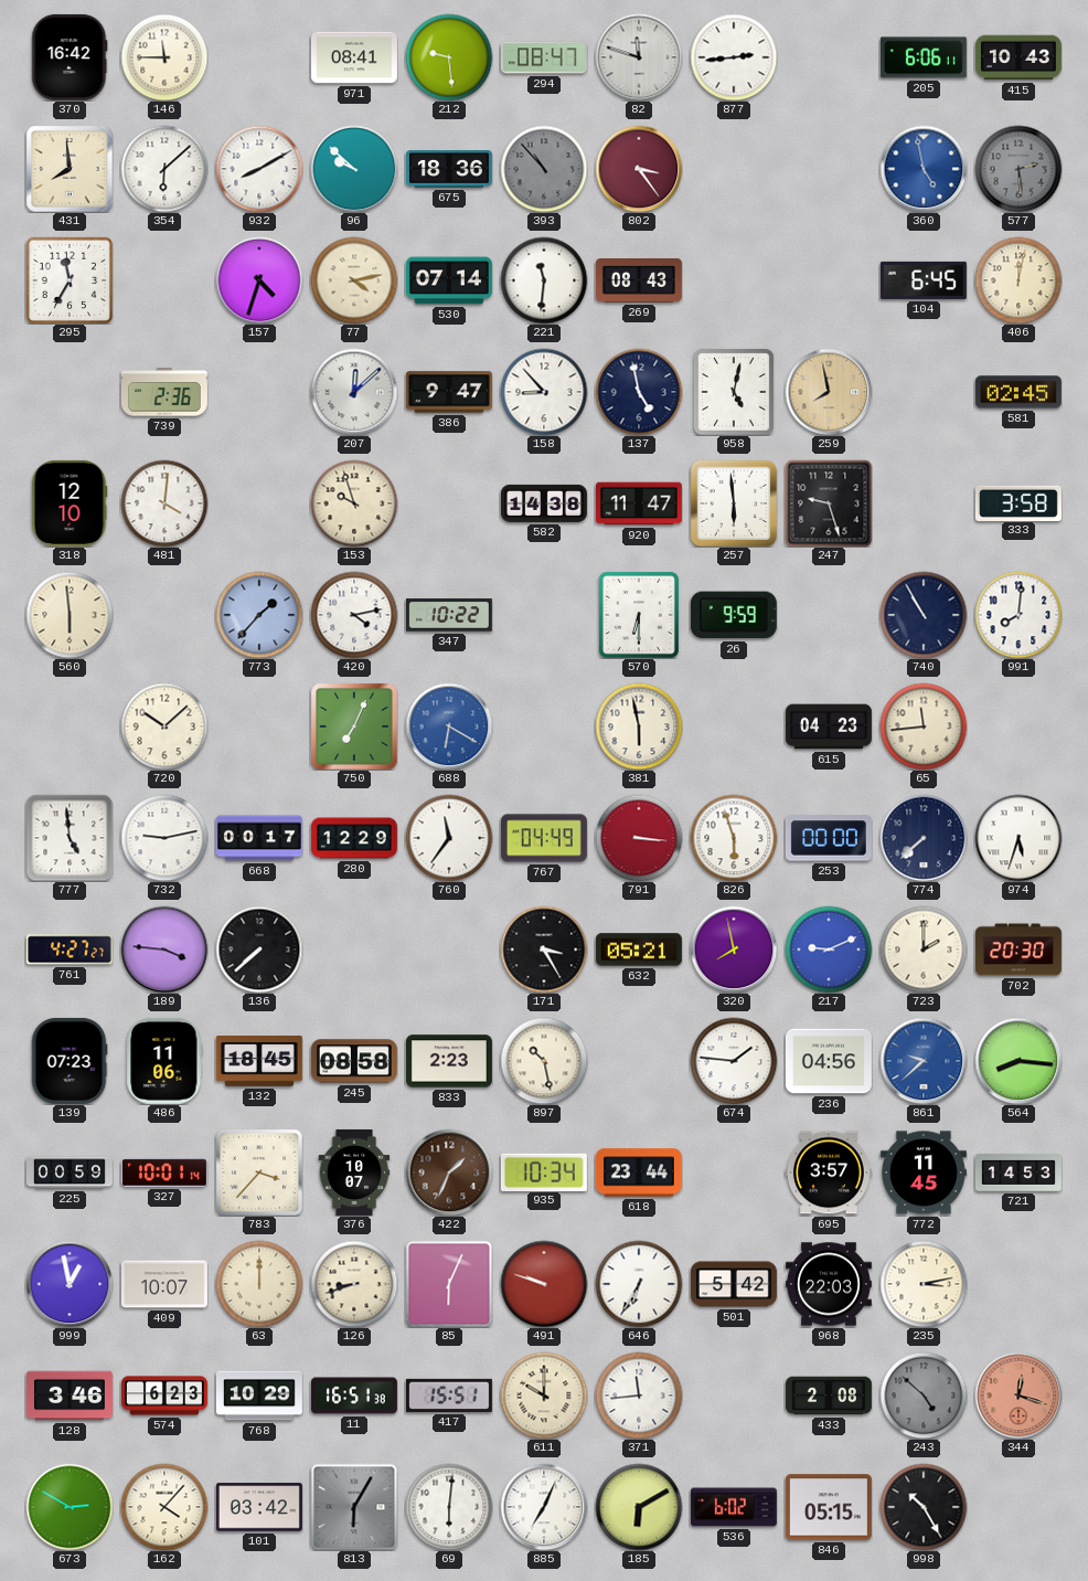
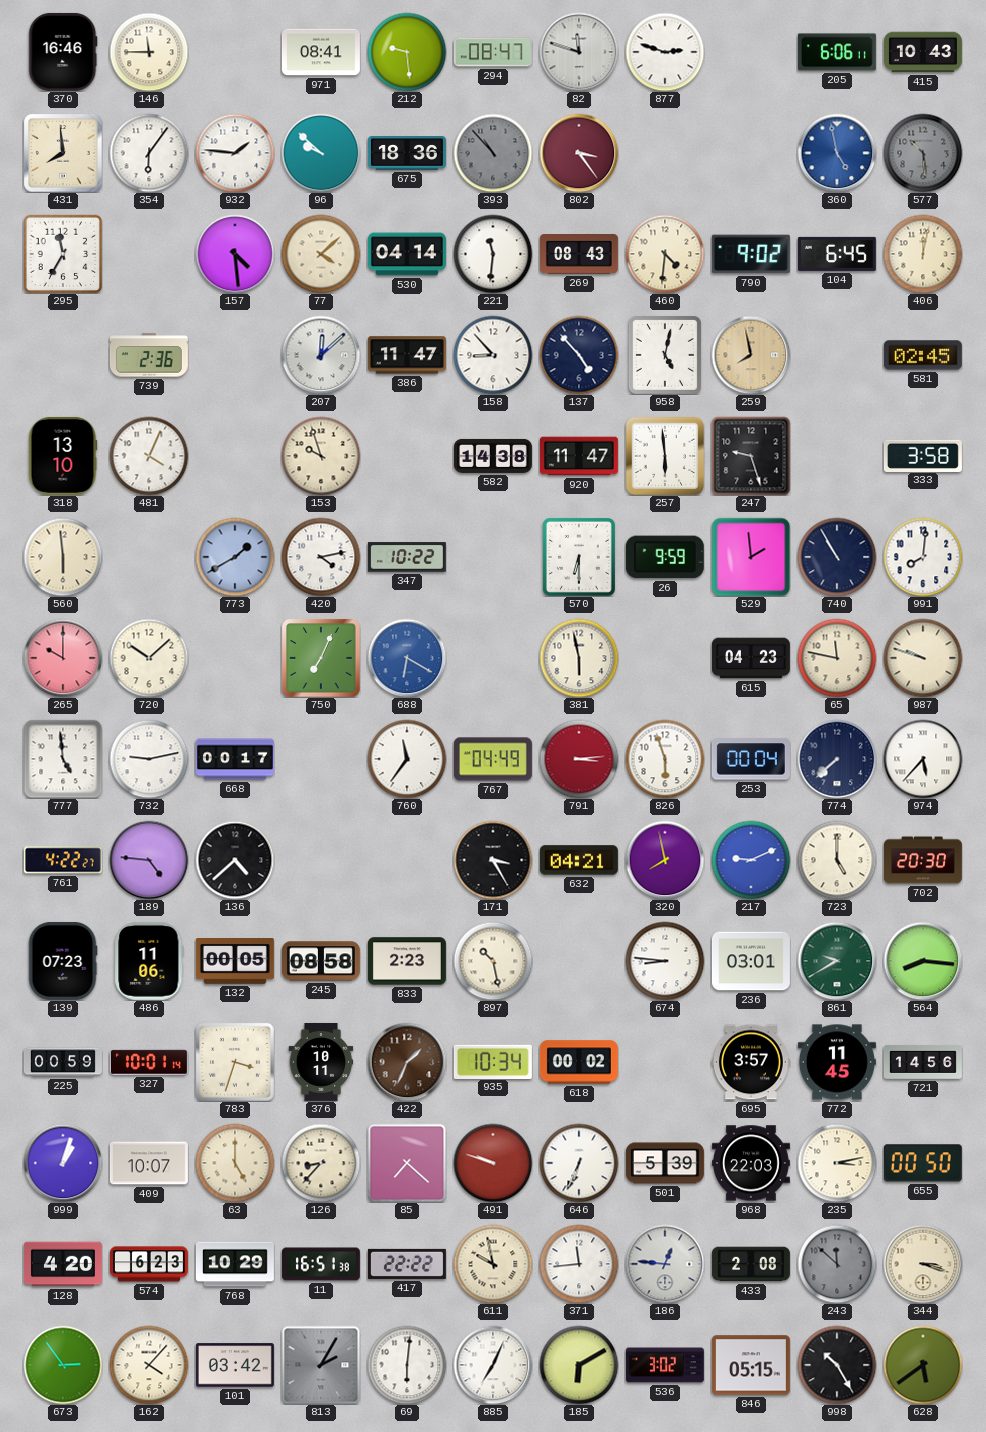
370: 16:42 -> 16:46
877: 2:44 -> 2:48
354: 6:08 -> 6:06
932: 8:10 -> 1:46
577: 2:29 -> 10:29
157: 4:33 -> 4:29
77: 4:13 -> 4:08
530: 07:14 -> 04:14
460: none -> 4:31
790: none -> 9:02
386: 9:47 -> 11:47
137: 4:58 -> 4:53
318: 12:10 -> 13:10
481: 4:01 -> 4:04
773: 1:37 -> 1:40
529: none -> 1:59
265: none -> 10:00
65: 11:44 -> 11:47
987: none -> 9:48
280: 12:29 -> none
791: 3:16 -> 3:14
253: 00:00 -> 00:04
974: 5:33 -> 5:37
761: 4:27 -> 4:22
189: 3:46 -> 4:46
136: 7:38 -> 4:38
632: 05:21 -> 04:21
723: 2:00 -> 5:00
132: 18:45 -> 00:05
674: 1:46 -> 8:46
236: 04:56 -> 03:01
861: 9:38 -> 9:40
861 dial: blue -> green
783: 3:37 -> 3:33
376: 10:07 -> 10:11
618: 23:44 -> 00:02
721: 14:53 -> 14:56
999: 12:58 -> 1:03
63: 12:00 -> 5:00
126: 8:42 -> 8:37
85: 6:04 -> 7:22
646: 6:35 -> 6:34
501: 5:42 -> 5:39
655: none -> 00:50
128: 3:46 -> 4:20
417: 15:51 -> 22:22
611: 10:00 -> 9:58
186: none -> 12:46
243: 4:52 -> 11:52
344: 12:18 -> 3:18
344 dial: salmon -> cream
673: 2:50 -> 2:54
813: 6:05 -> 2:05
536: 6:02 -> 3:02
628: none -> 5:39
